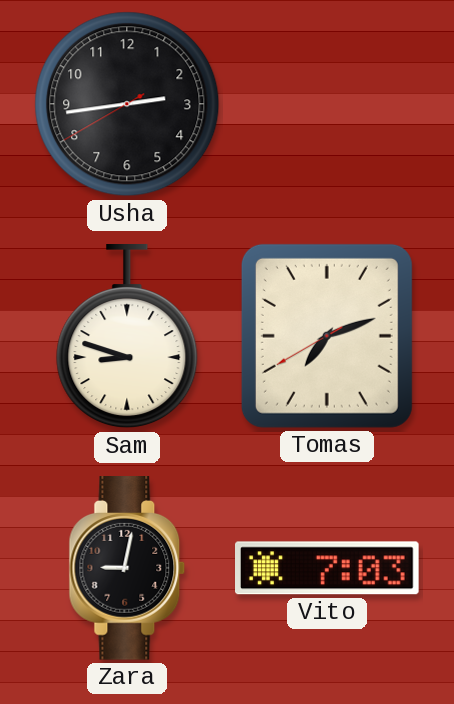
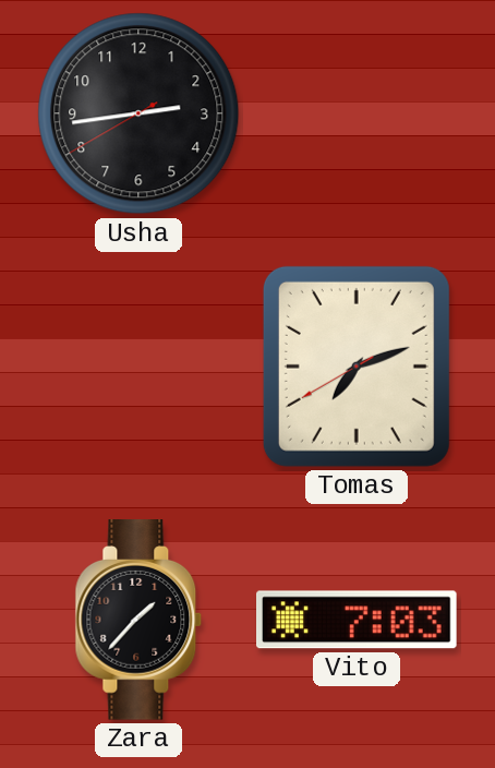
Sam: 8:48 -> none
Zara: 9:02 -> 1:37
